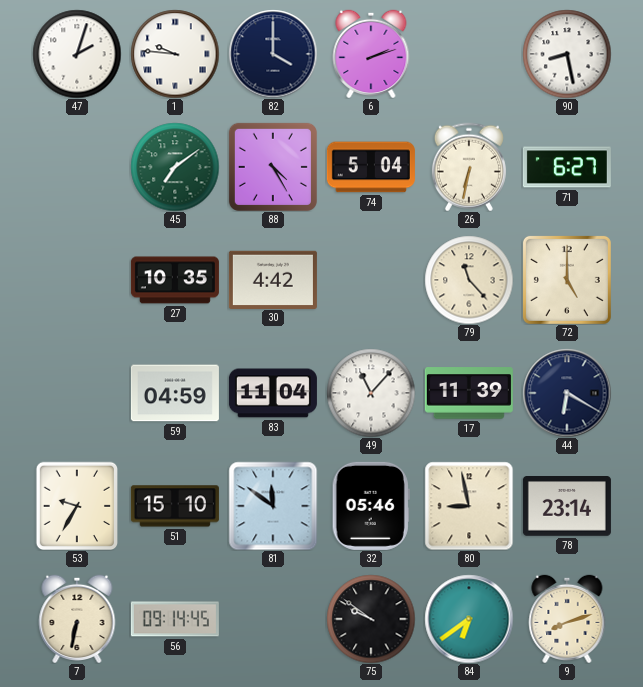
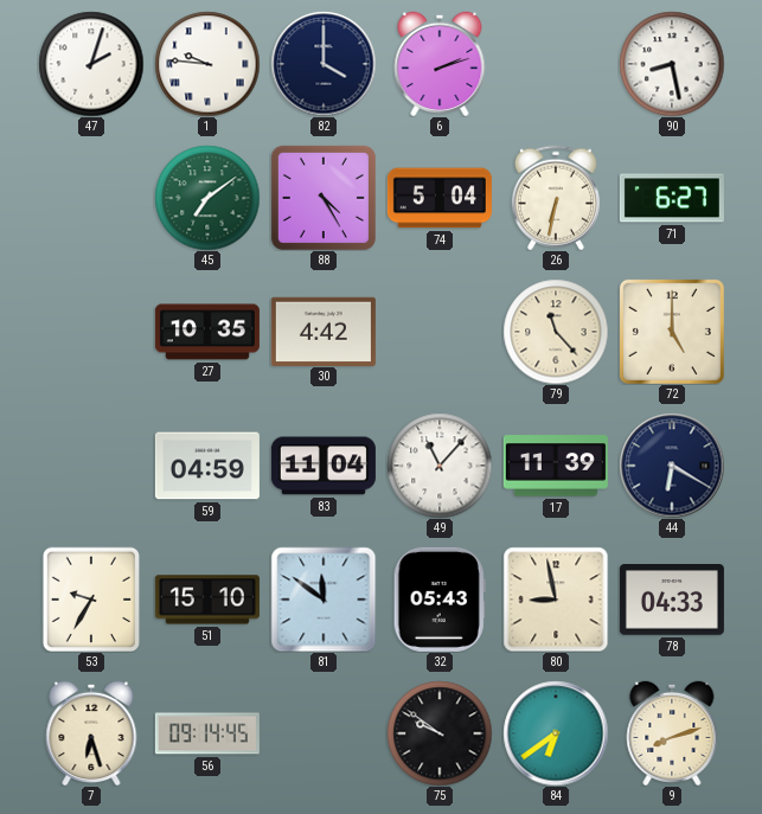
32: 05:46 -> 05:43
78: 23:14 -> 04:33
7: 6:32 -> 6:27
